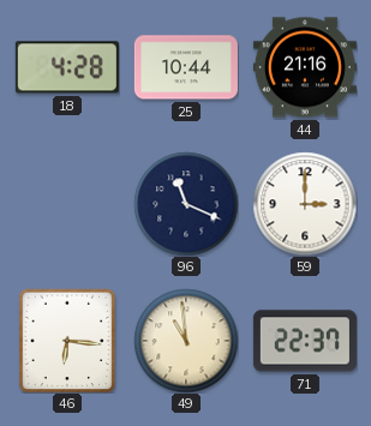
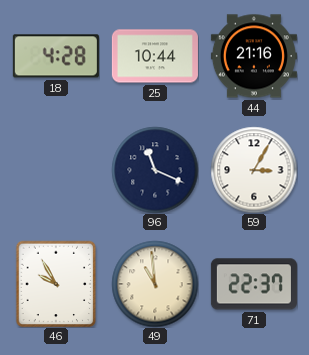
59: 3:00 -> 3:05
46: 6:16 -> 9:55
